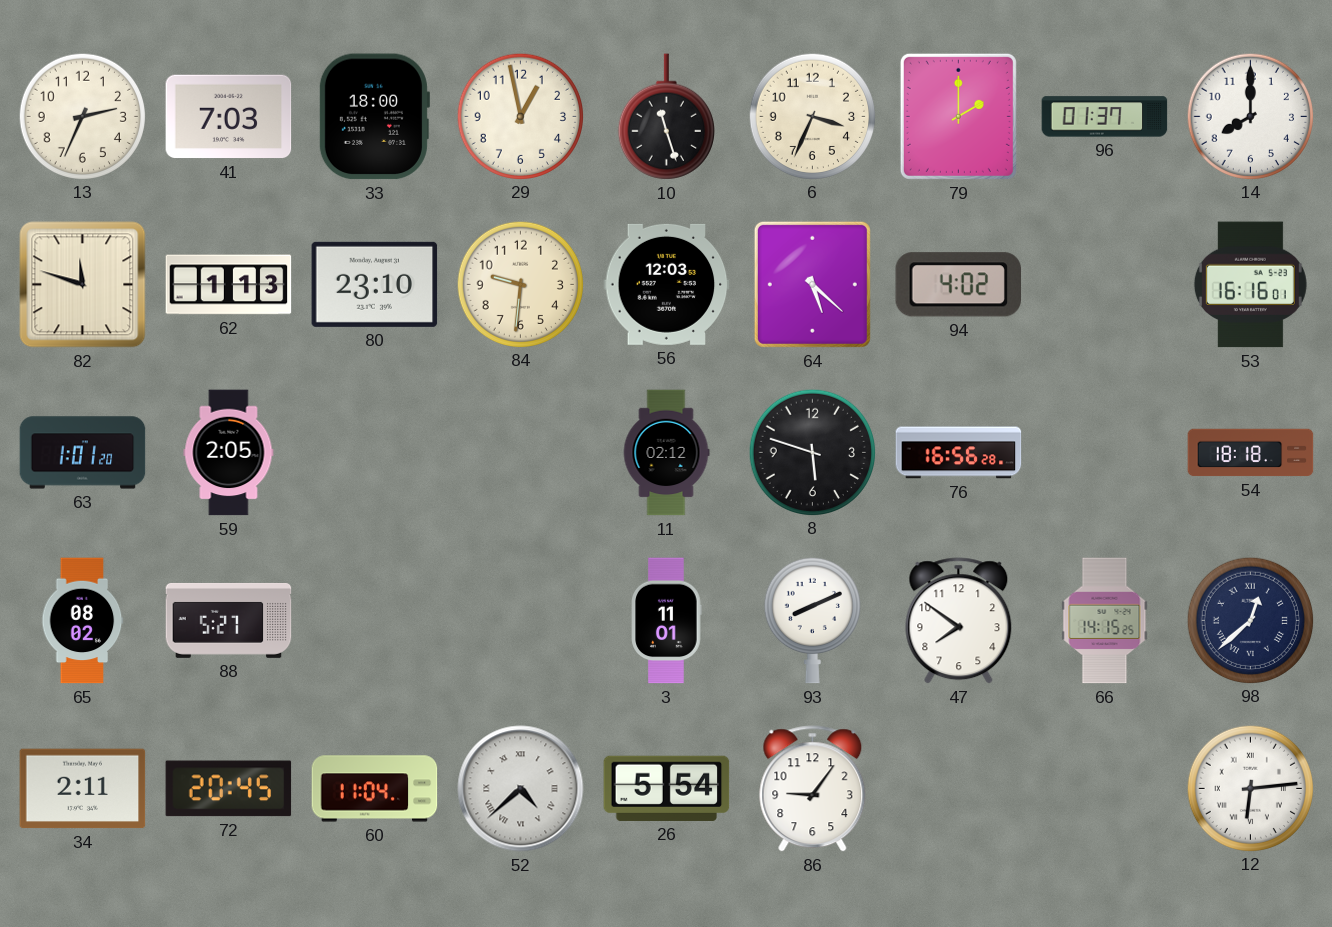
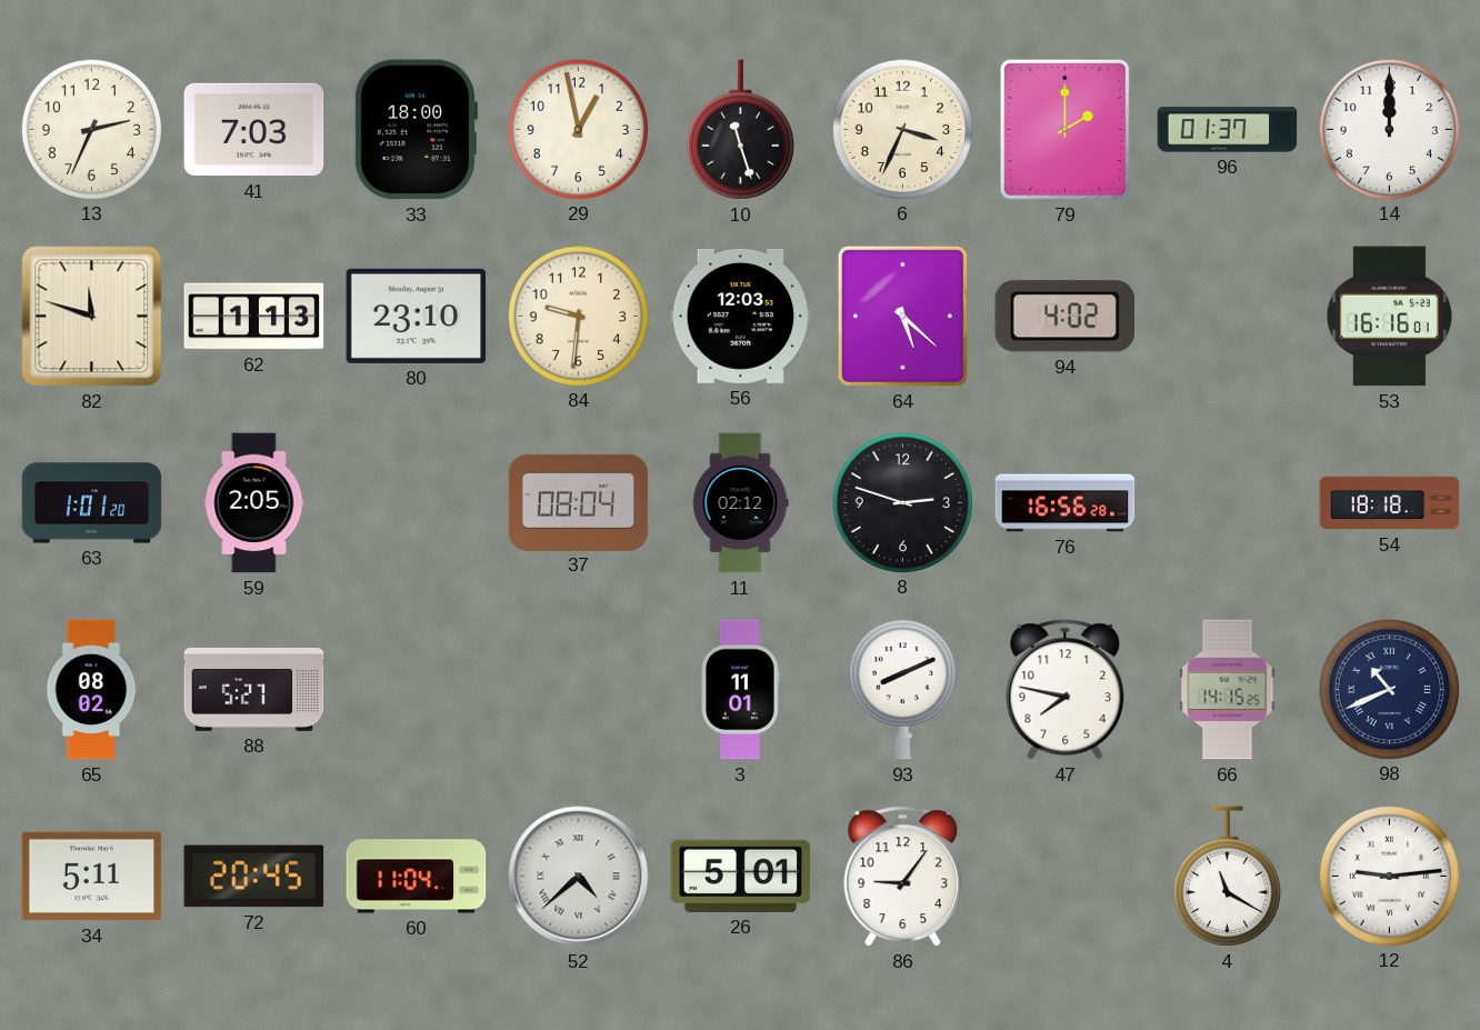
14: 8:00 -> 12:00
37: none -> 08:04
8: 5:48 -> 2:48
47: 7:51 -> 7:47
98: 12:38 -> 10:41
34: 2:11 -> 5:11
26: 5:54 -> 5:01
4: none -> 11:20
12: 6:14 -> 9:14
